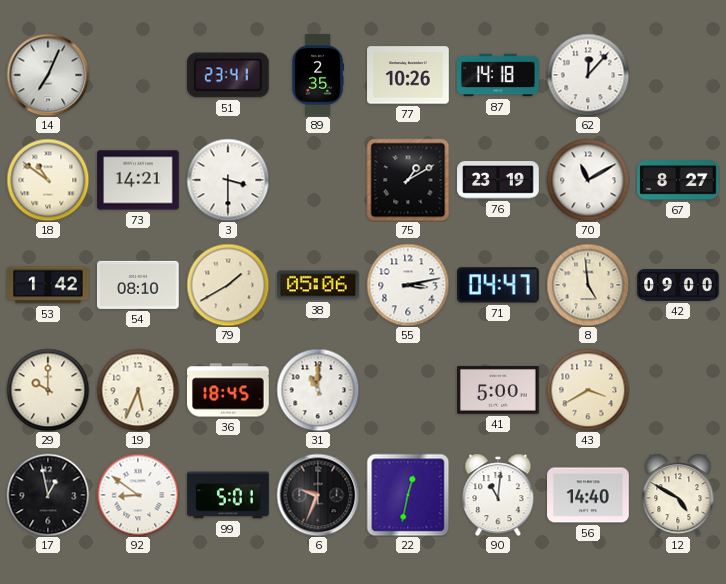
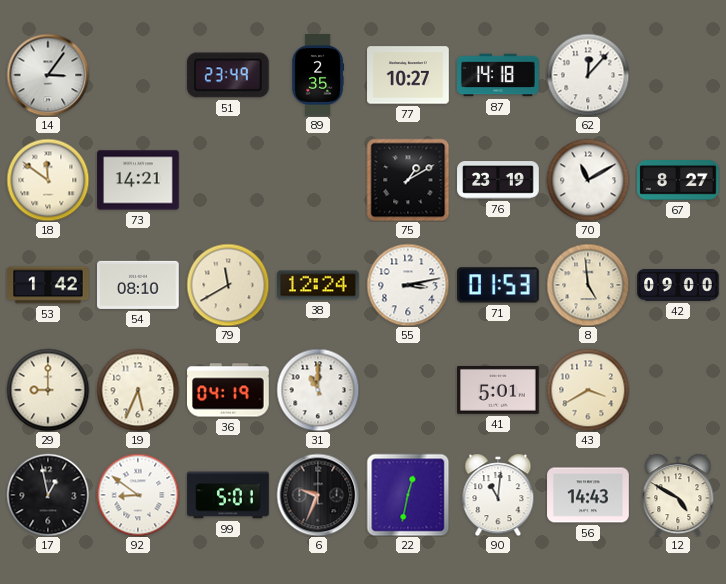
14: 7:04 -> 3:06
51: 23:41 -> 23:49
77: 10:26 -> 10:27
18: 10:51 -> 11:51
3: 3:30 -> none
79: 1:40 -> 11:40
38: 05:06 -> 12:24
71: 04:47 -> 01:53
29: 10:00 -> 9:00
36: 18:45 -> 04:19
41: 5:00 -> 5:01
56: 14:40 -> 14:43
